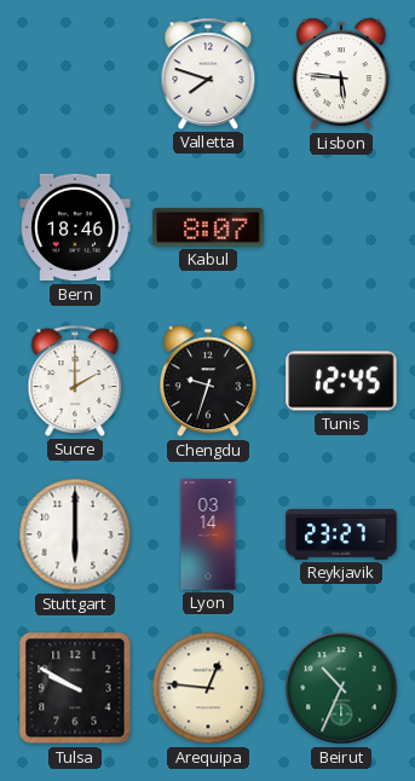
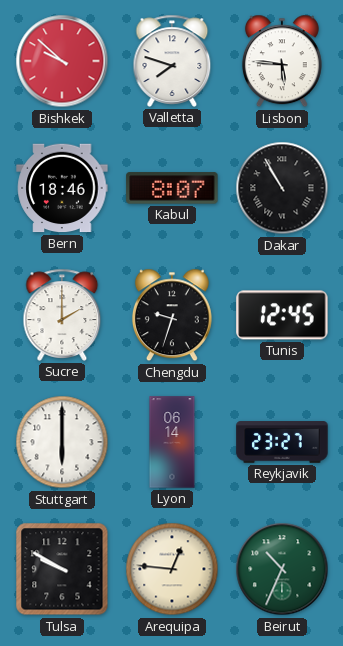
Bishkek: none -> 9:52
Dakar: none -> 10:55
Lyon: 03:14 -> 06:14
